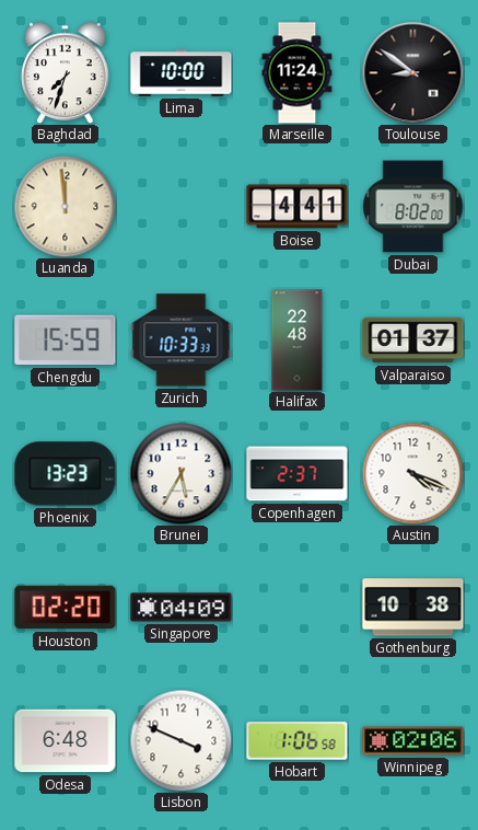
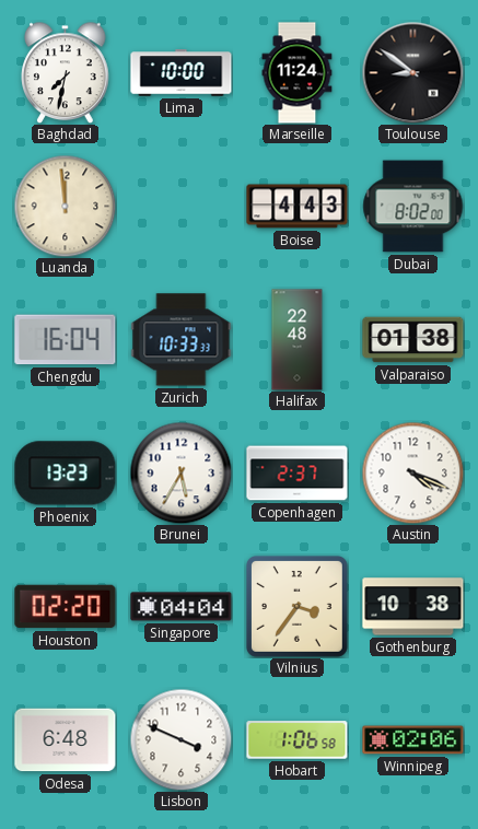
Baghdad: 7:33 -> 7:32
Boise: 4:41 -> 4:43
Chengdu: 15:59 -> 16:04
Valparaiso: 01:37 -> 01:38
Singapore: 04:09 -> 04:04
Vilnius: none -> 3:36
